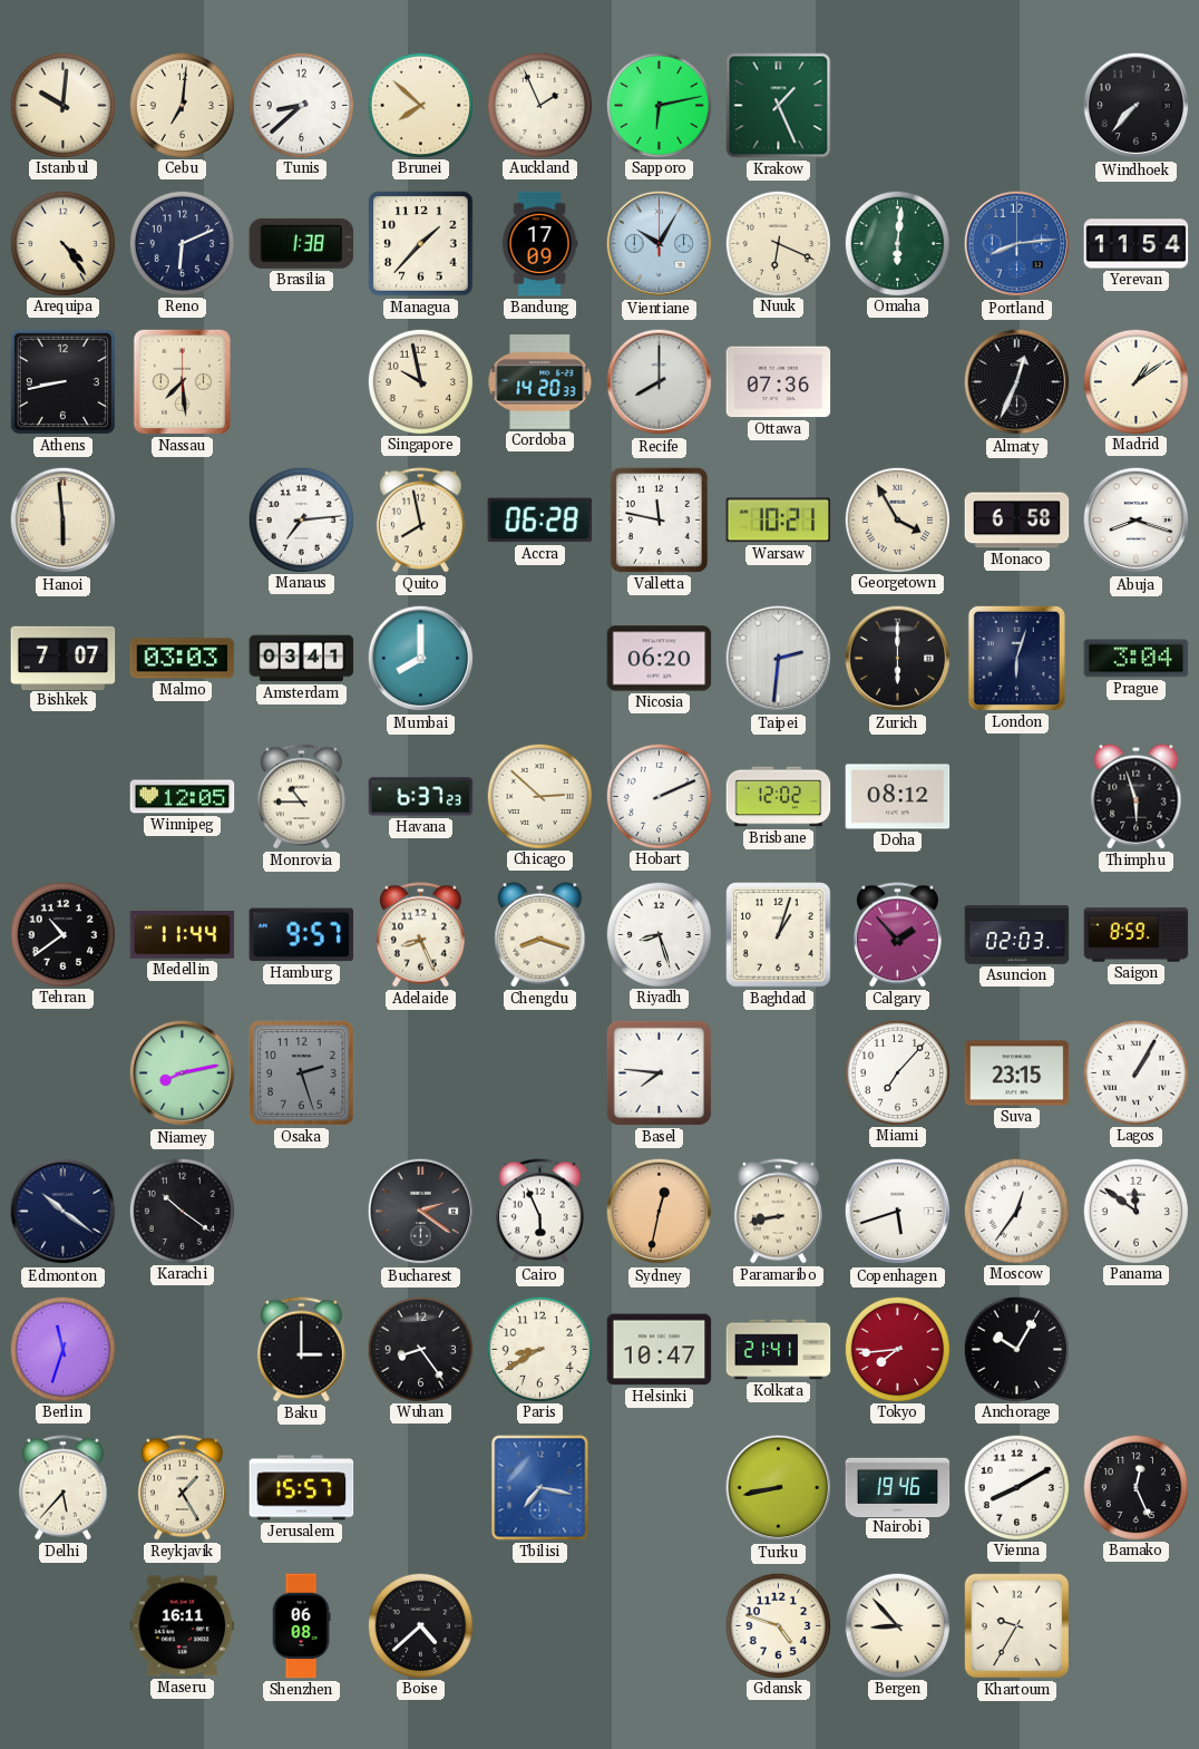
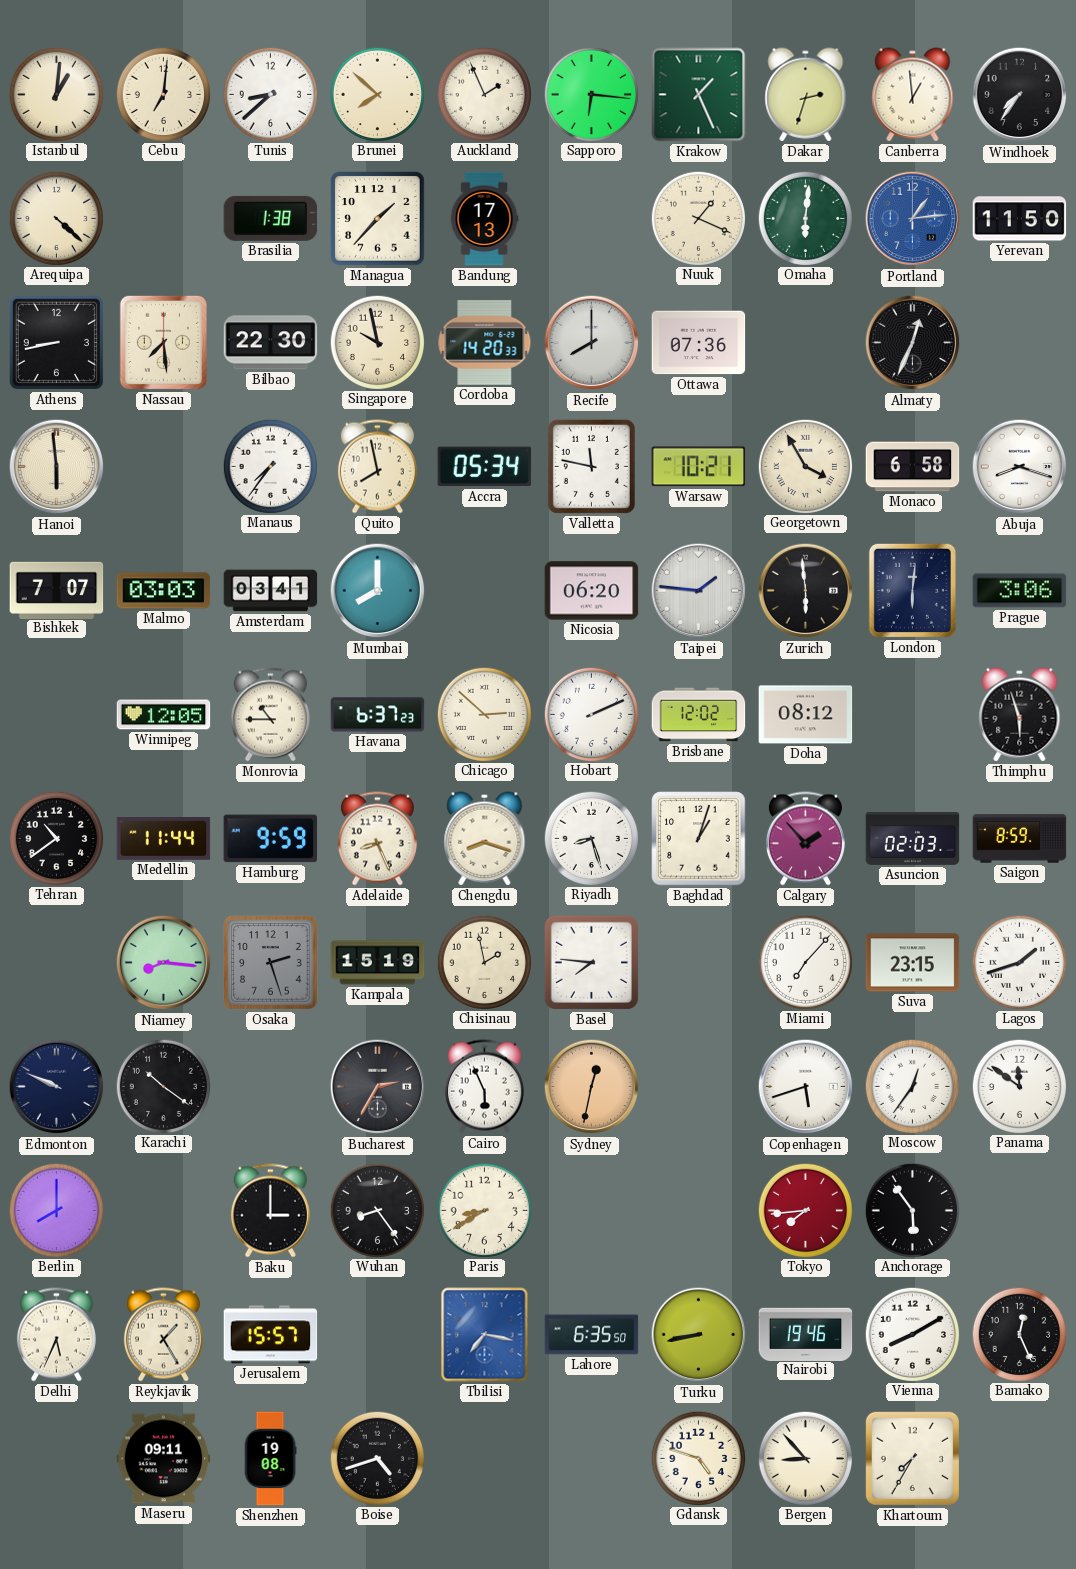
Istanbul: 10:01 -> 1:01
Sapporo: 6:13 -> 6:16
Dakar: none -> 2:33
Canberra: none -> 12:59
Windhoek: 7:37 -> 7:36
Arequipa: 4:24 -> 4:22
Reno: 6:11 -> none
Bandung: 17:09 -> 17:13
Vientiane: 10:05 -> none
Nuuk: 6:19 -> 1:19
Portland: 8:14 -> 1:14
Yerevan: 11:54 -> 11:50
Bilbao: none -> 22:30
Madrid: 1:09 -> none
Manaus: 7:14 -> 7:36
Accra: 06:28 -> 05:34
Taipei: 2:31 -> 1:46
Zurich: 6:00 -> 5:59
London: 6:03 -> 6:01
Prague: 3:04 -> 3:06
Hamburg: 9:57 -> 9:59
Niamey: 8:13 -> 8:16
Kampala: none -> 15:19
Chisinau: none -> 1:58
Lagos: 1:05 -> 1:42
Edmonton: 10:21 -> 9:49
Bucharest: 2:21 -> 2:35
Paramaribo: 8:43 -> none
Berlin: 11:33 -> 8:00
Helsinki: 10:47 -> none
Kolkata: 21:41 -> none
Anchorage: 10:05 -> 5:54
Delhi: 5:37 -> 5:34
Lahore: none -> 6:35
Maseru: 16:11 -> 09:11
Shenzhen: 06:08 -> 19:08
Boise: 4:38 -> 4:42
Khartoum: 9:35 -> 7:35
